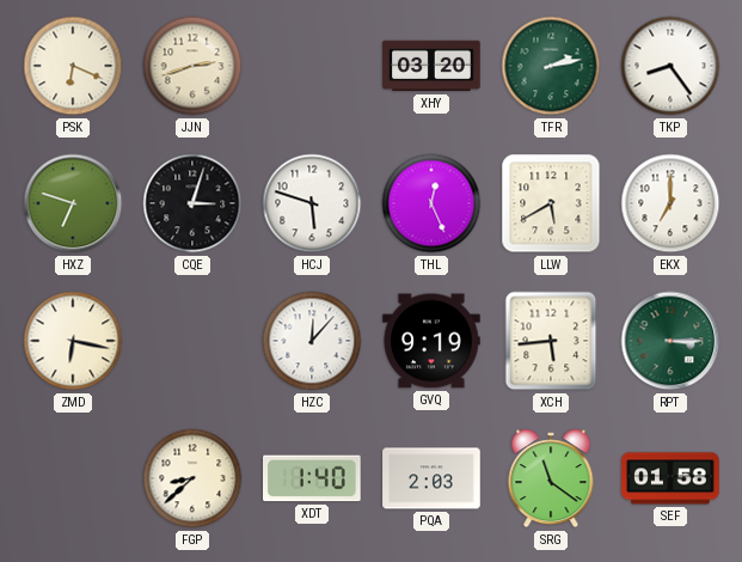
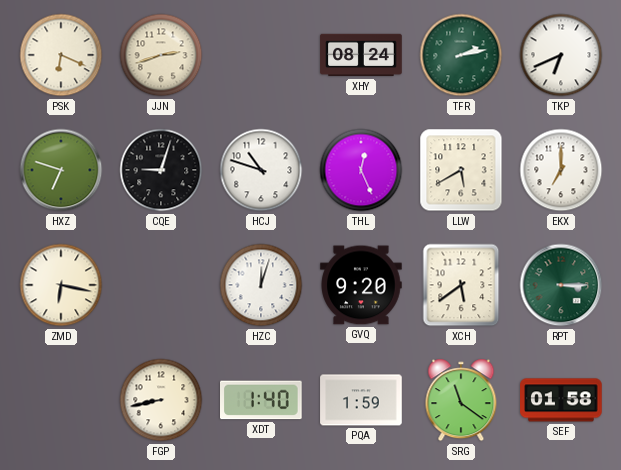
XHY: 03:20 -> 08:24
TKP: 8:24 -> 6:41
CQE: 3:03 -> 9:03
HCJ: 5:48 -> 10:48
HZC: 12:07 -> 12:03
GVQ: 9:19 -> 9:20
XCH: 5:44 -> 5:39
FGP: 8:38 -> 8:43
PQA: 2:03 -> 1:59
